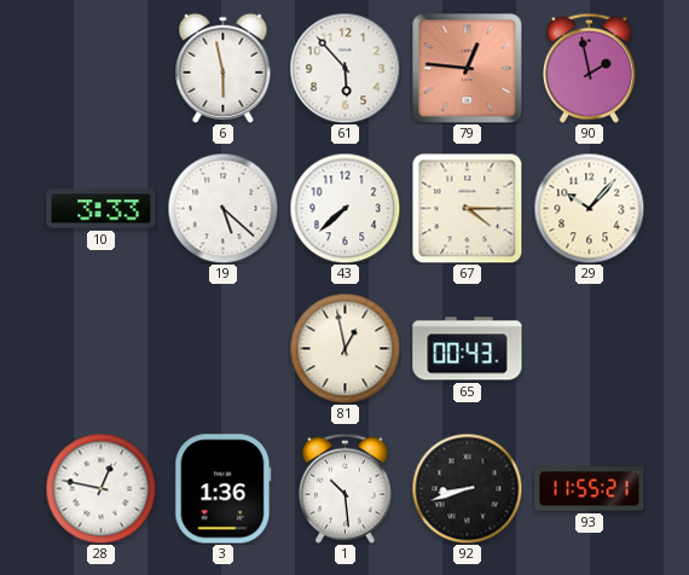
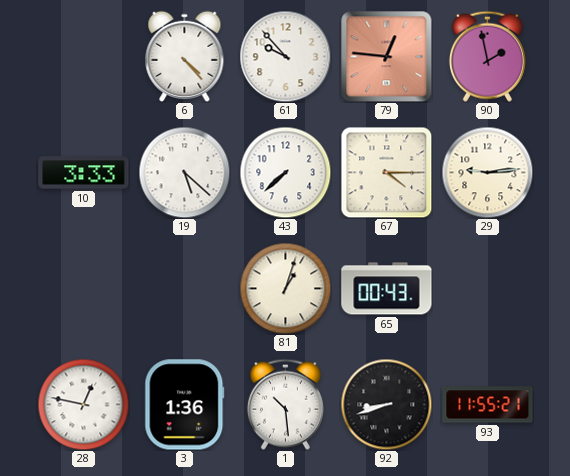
6: 5:58 -> 4:23
61: 5:53 -> 9:53
29: 10:07 -> 9:14
81: 12:58 -> 1:03
